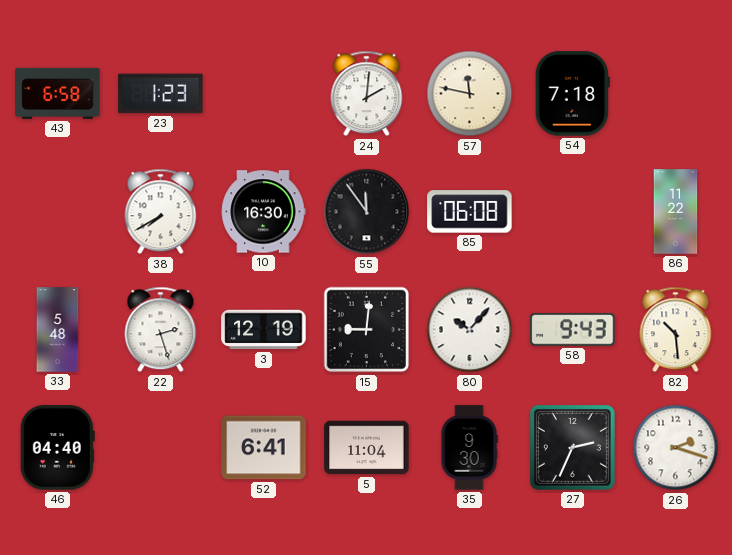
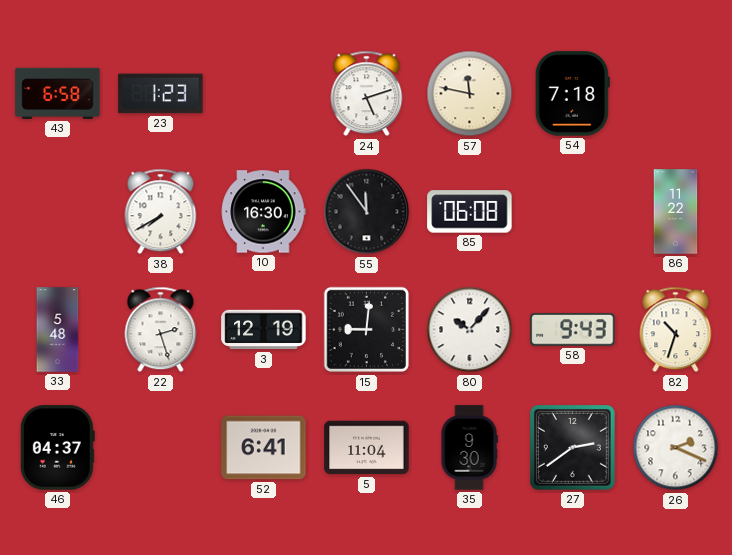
24: 2:01 -> 5:12
82: 10:29 -> 10:33
46: 04:40 -> 04:37
27: 2:34 -> 2:39
26: 2:18 -> 2:19
